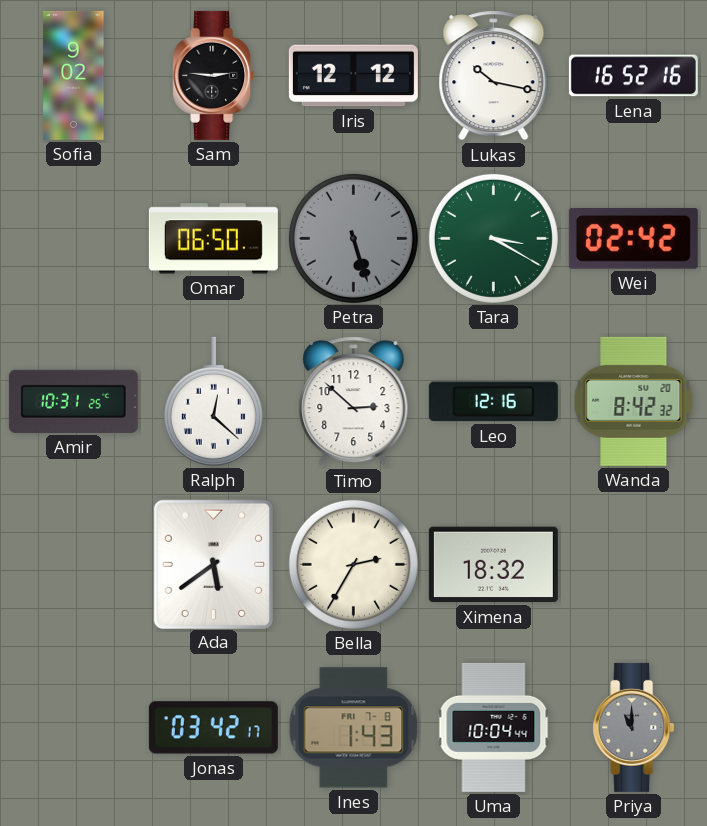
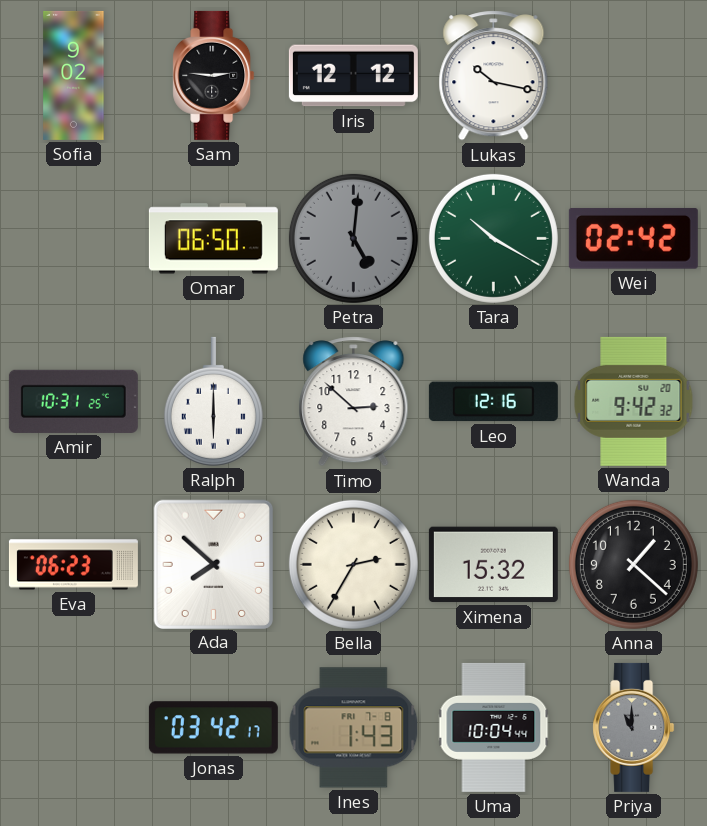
Lena: 16:52 -> none
Petra: 5:27 -> 5:01
Tara: 3:20 -> 10:20
Ralph: 12:22 -> 6:00
Wanda: 8:42 -> 9:42
Eva: none -> 06:23
Ada: 5:39 -> 7:52
Ximena: 18:32 -> 15:32
Anna: none -> 1:22
